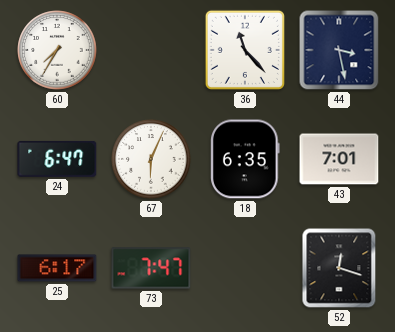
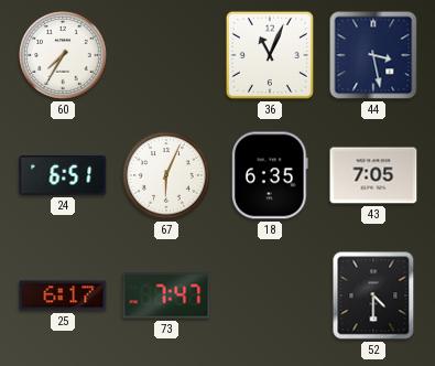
36: 11:23 -> 11:04
24: 6:47 -> 6:51
43: 7:01 -> 7:05
52: 12:18 -> 4:30
